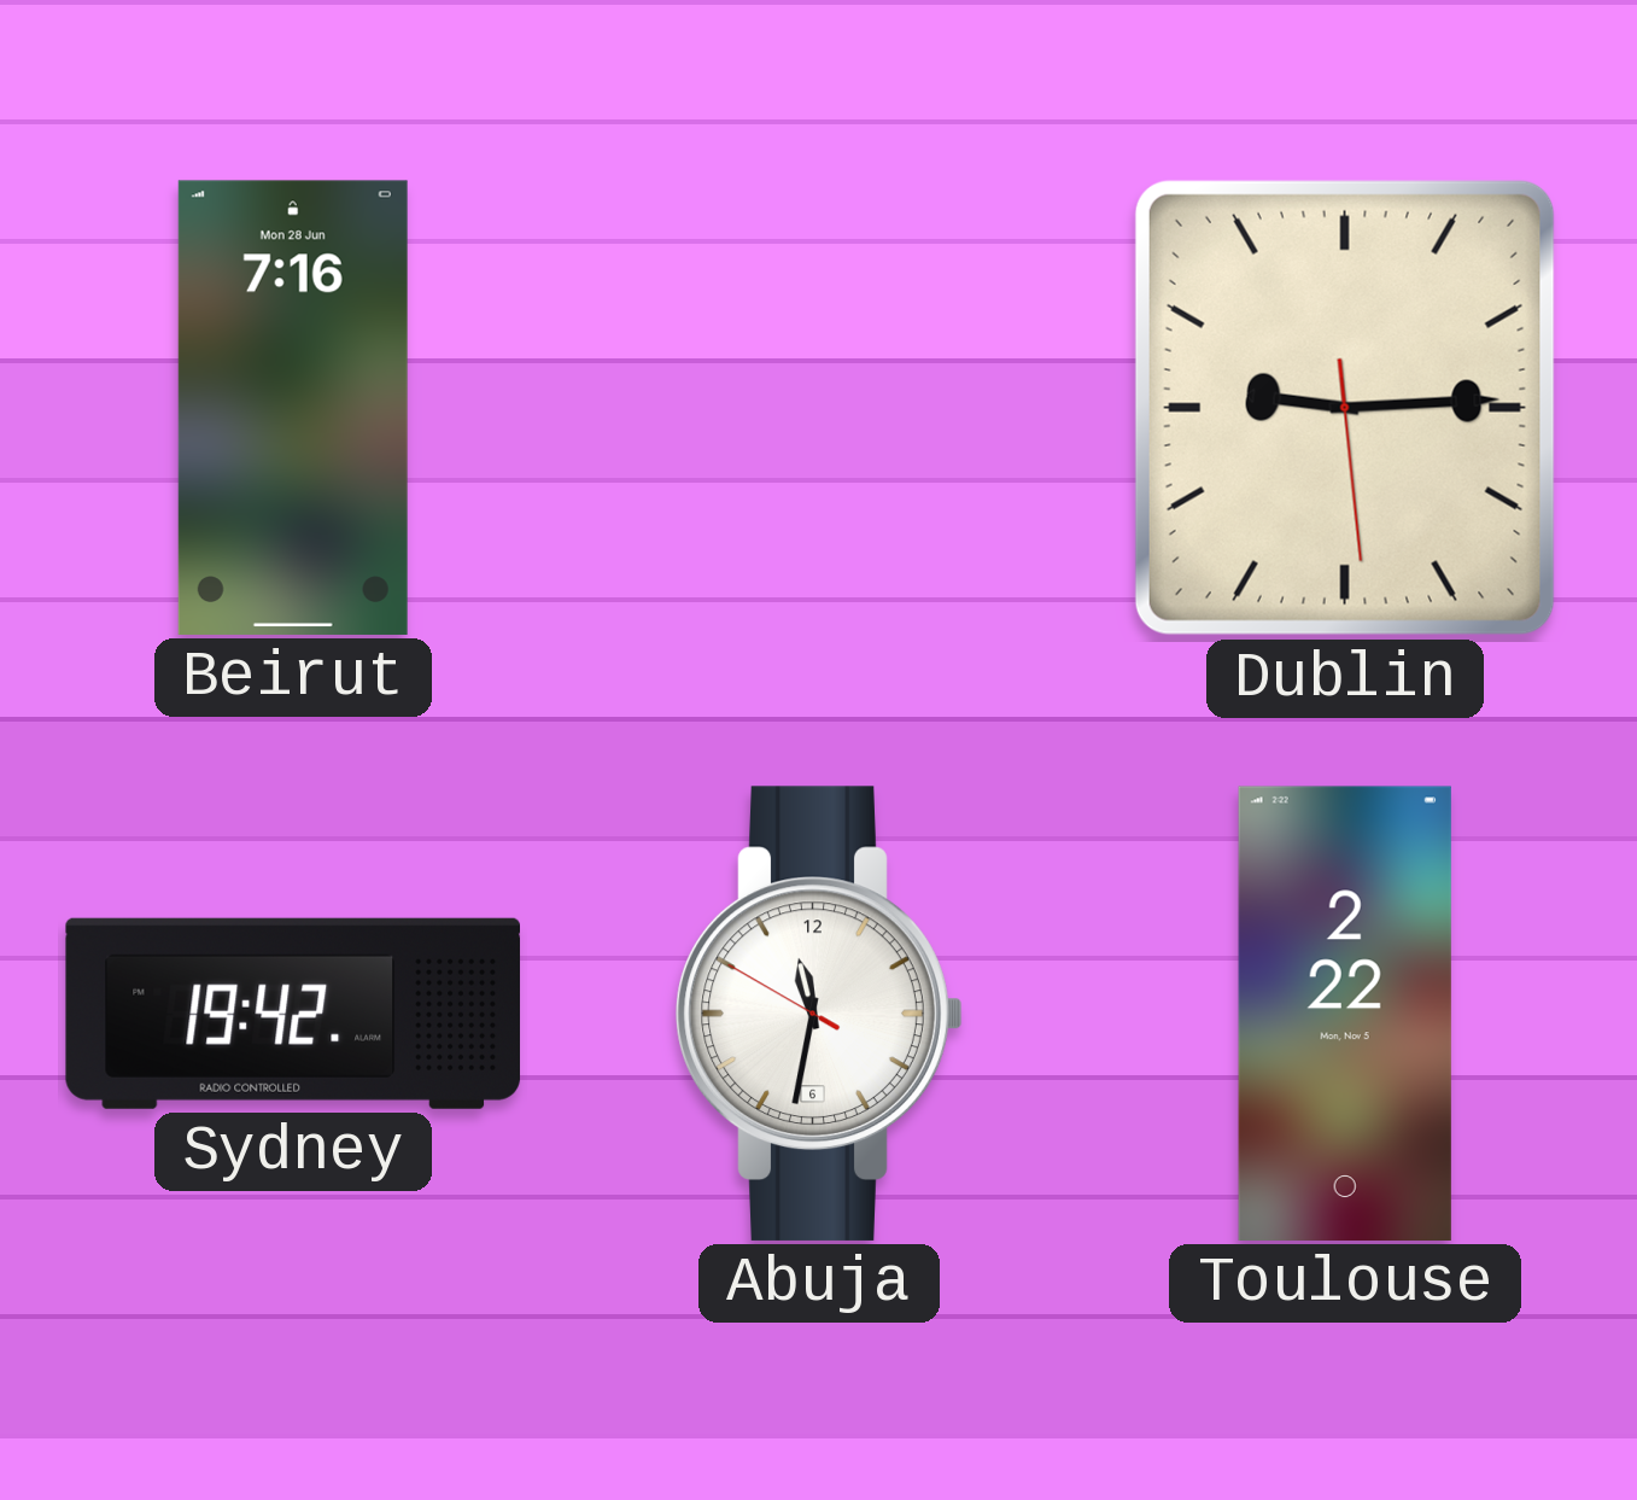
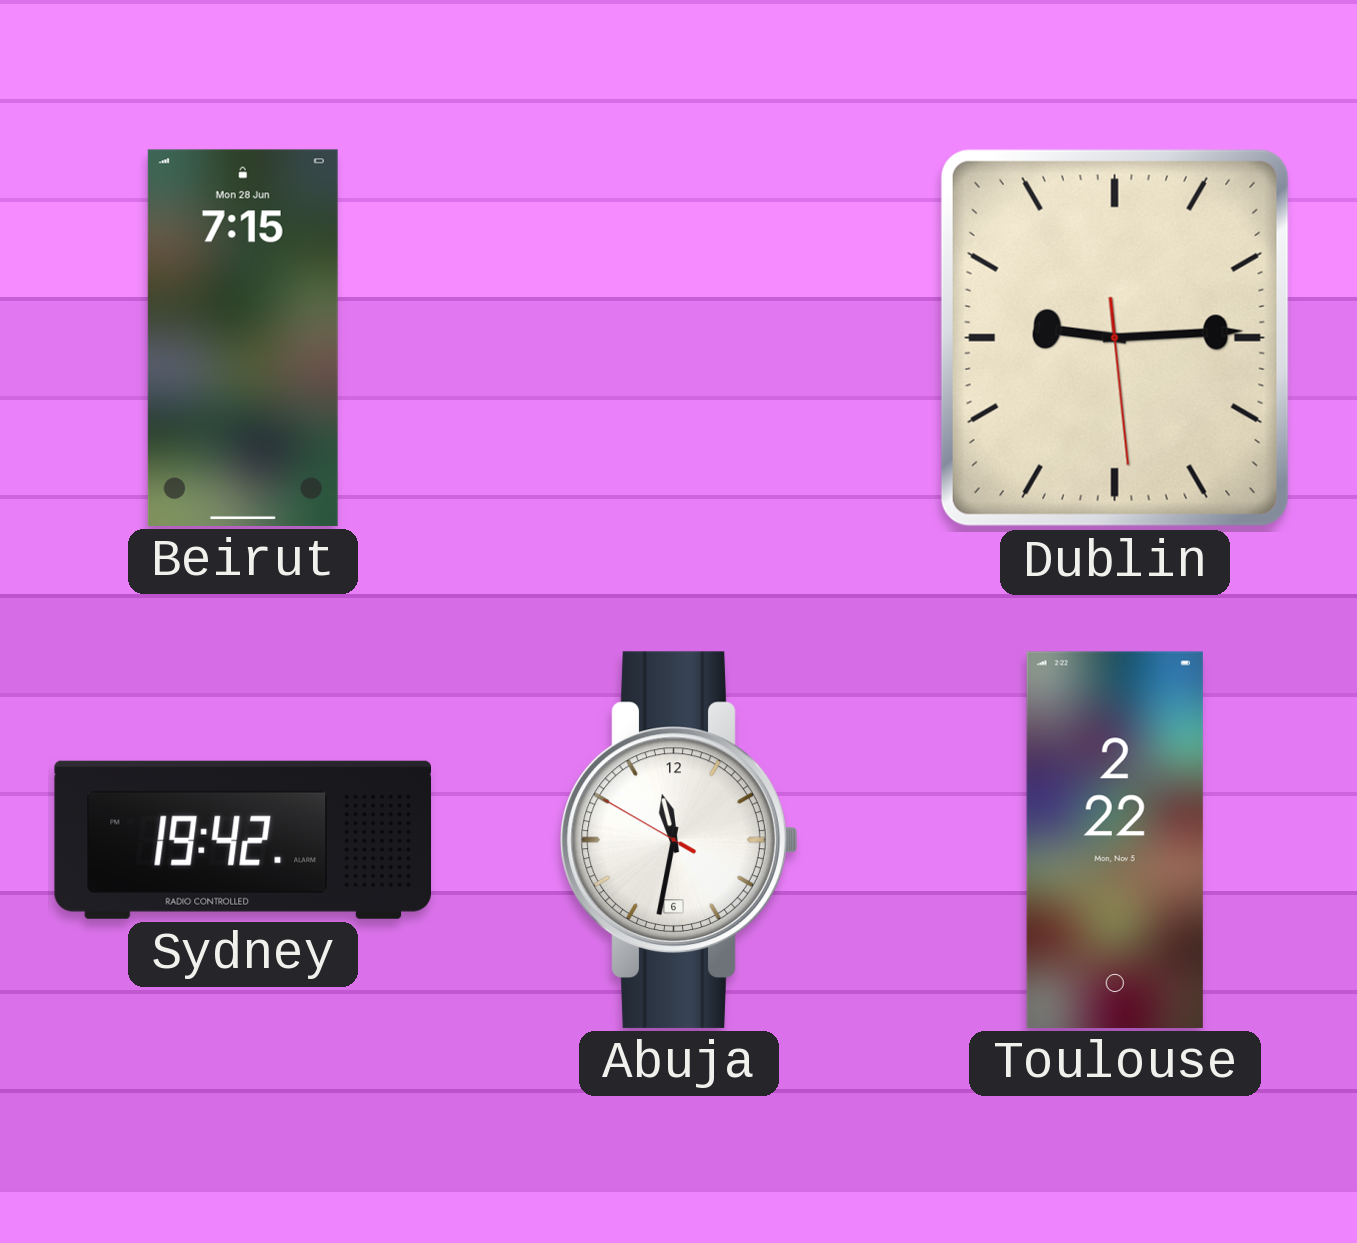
Beirut: 7:16 -> 7:15
